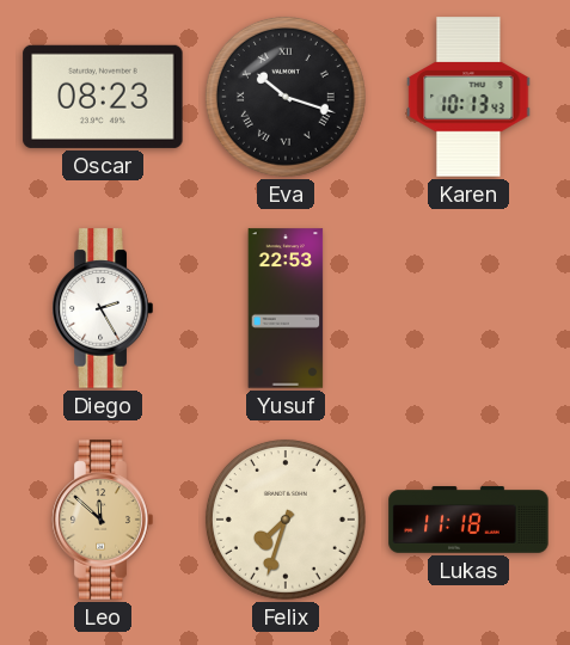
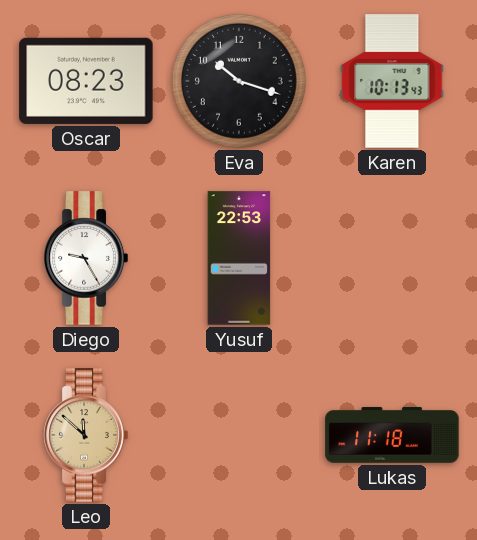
Eva numerals: Roman -> Arabic
Diego: 2:25 -> 9:25
Felix: 7:33 -> none
